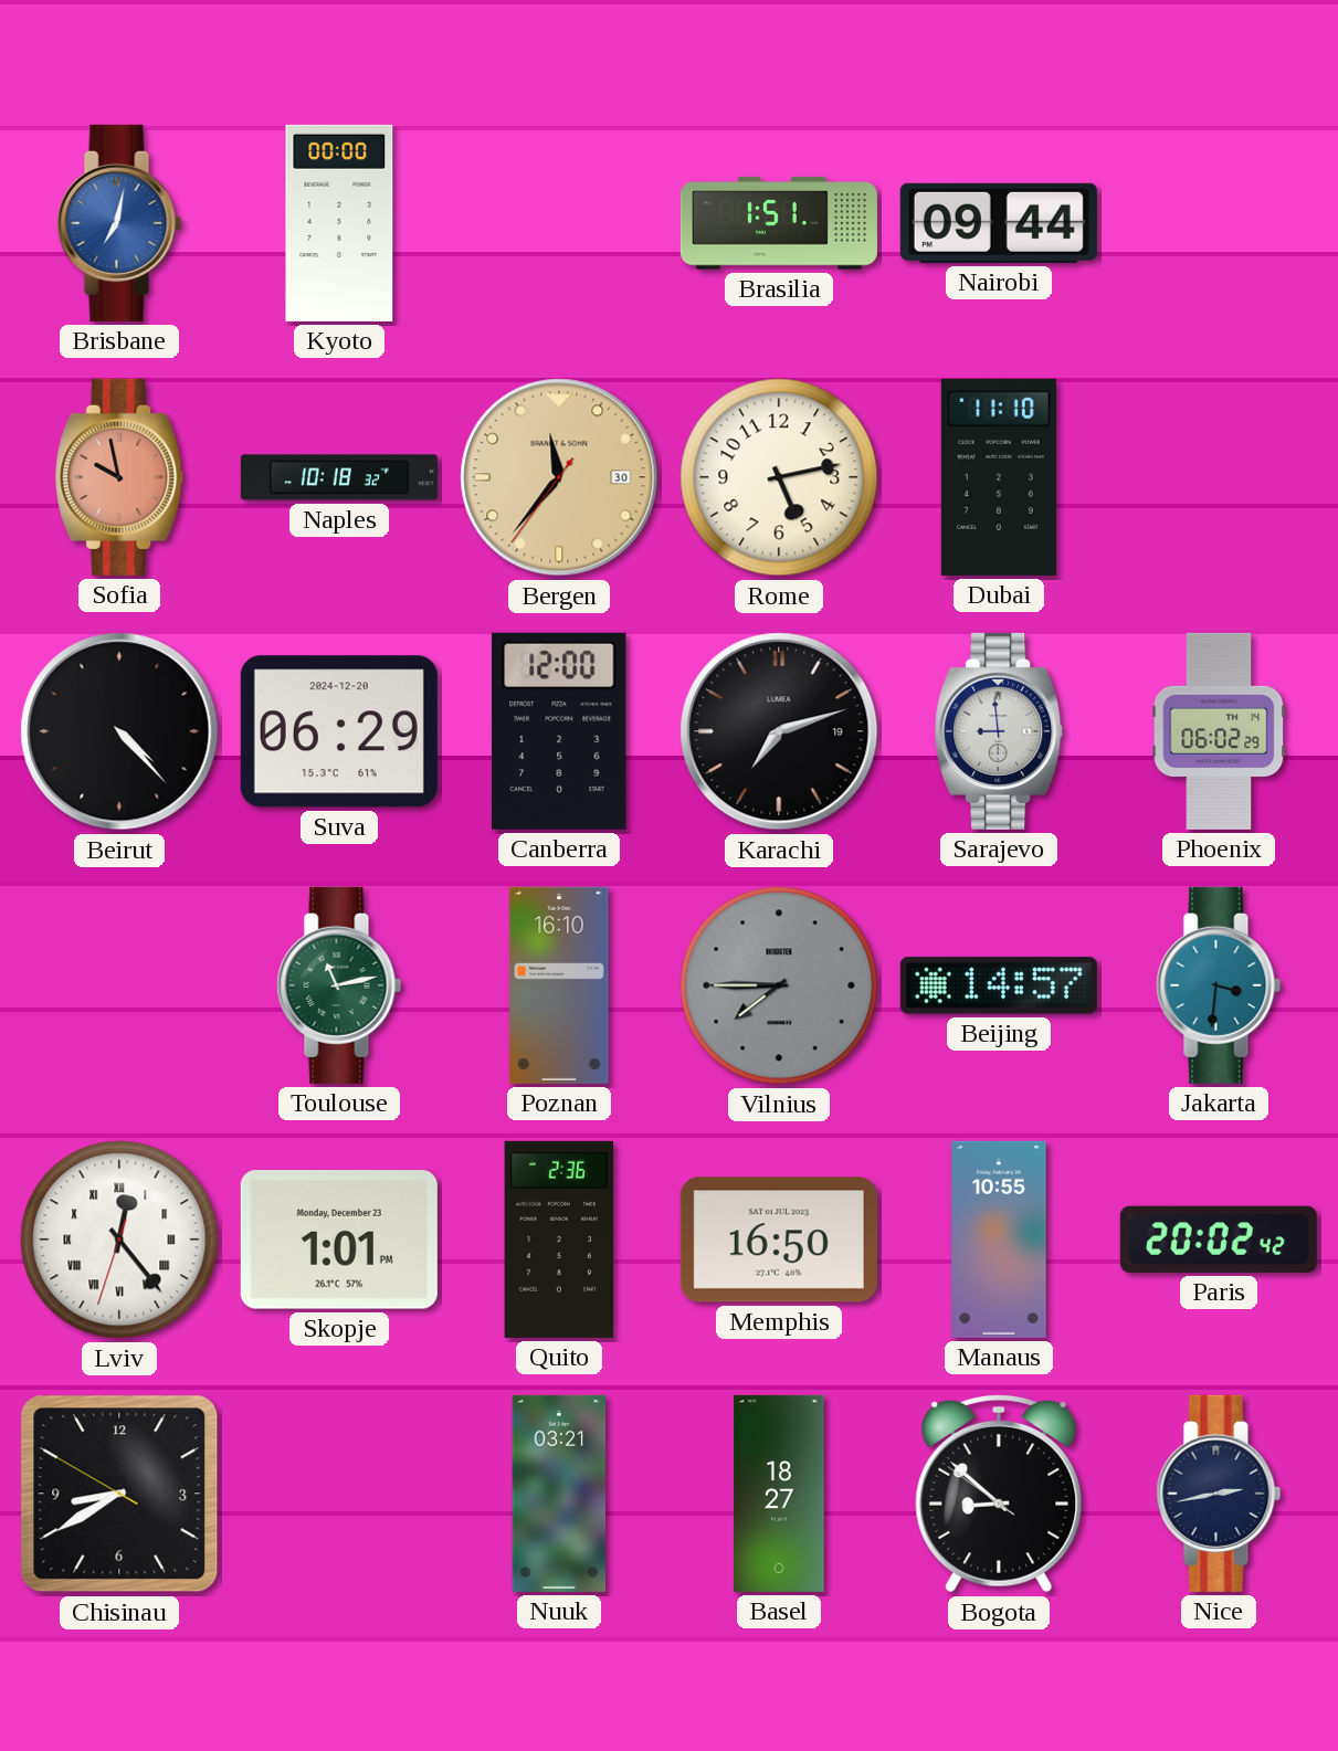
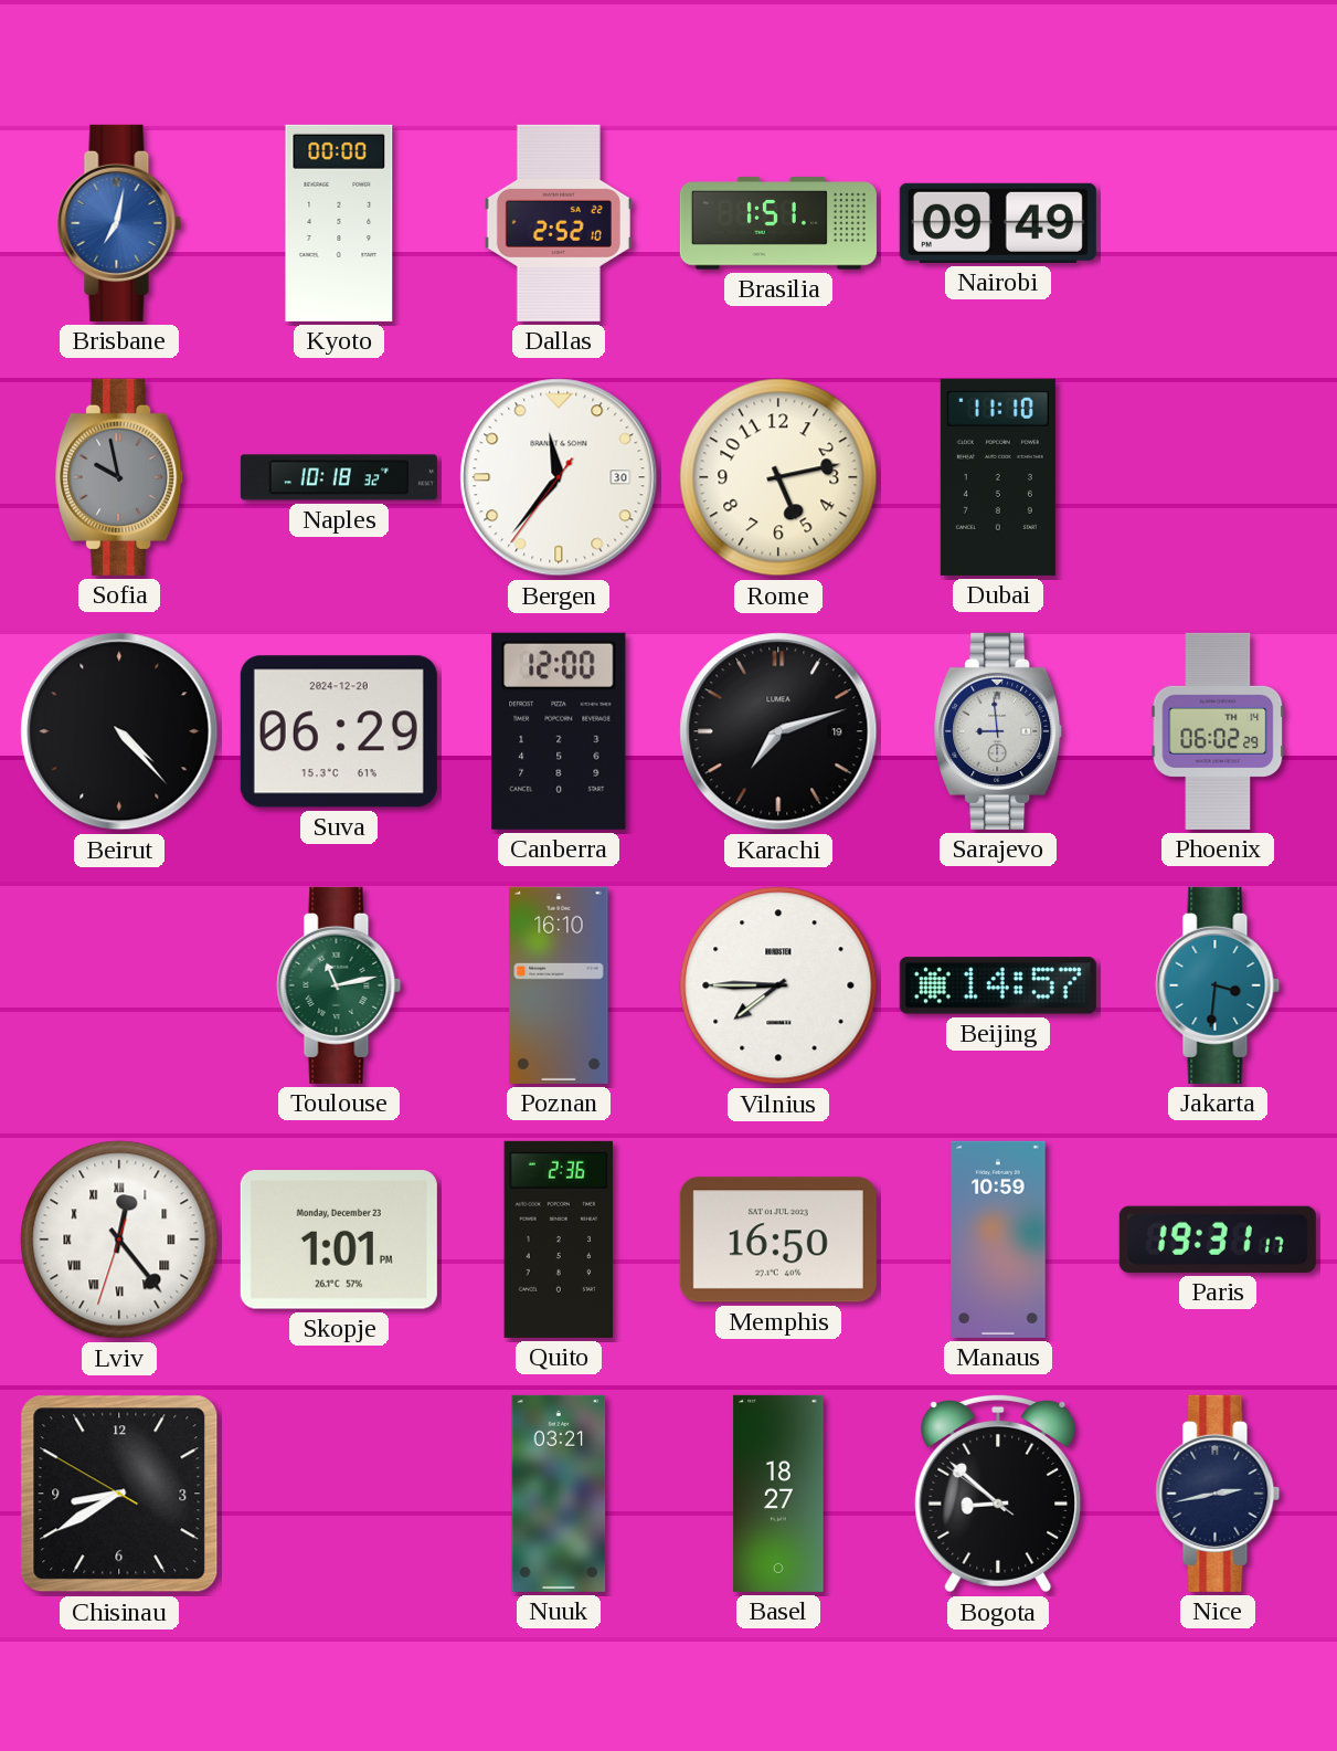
Dallas: none -> 2:52
Nairobi: 09:44 -> 09:49
Sofia dial: salmon -> grey
Bergen dial: champagne -> white
Vilnius dial: grey -> white
Manaus: 10:55 -> 10:59
Paris: 20:02 -> 19:31
